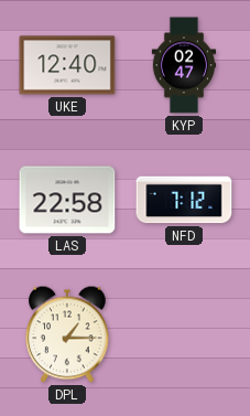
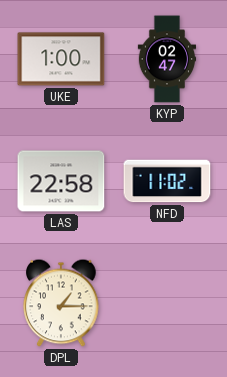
UKE: 12:40 -> 1:00
NFD: 7:12 -> 11:02
